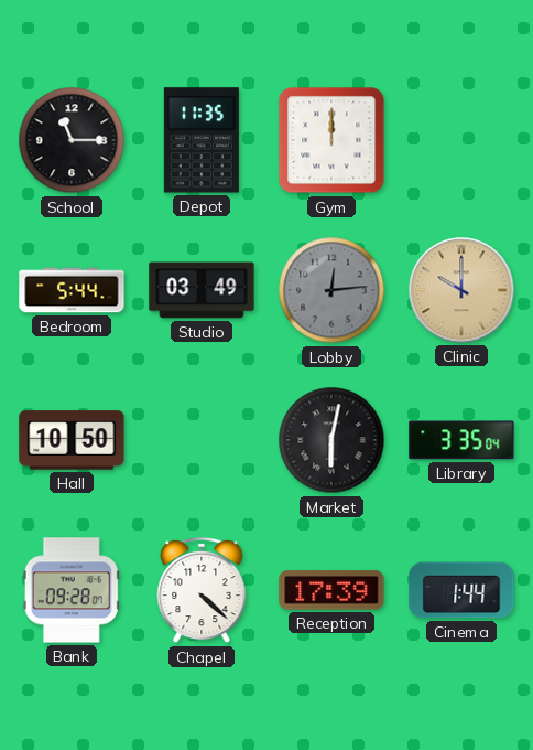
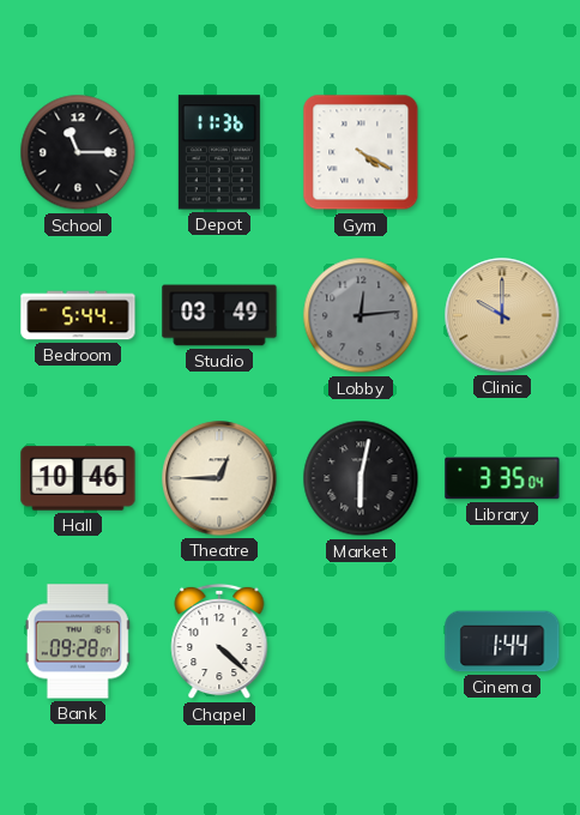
Depot: 11:35 -> 11:36
Gym: 12:00 -> 4:20
Hall: 10:50 -> 10:46
Theatre: none -> 12:45
Reception: 17:39 -> none
